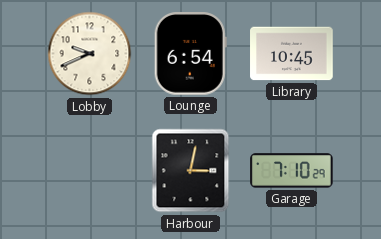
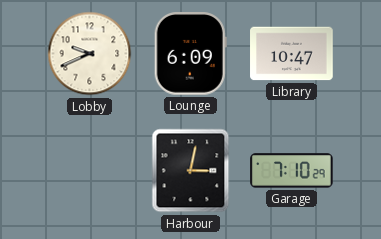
Lounge: 6:54 -> 6:09
Library: 10:45 -> 10:47
